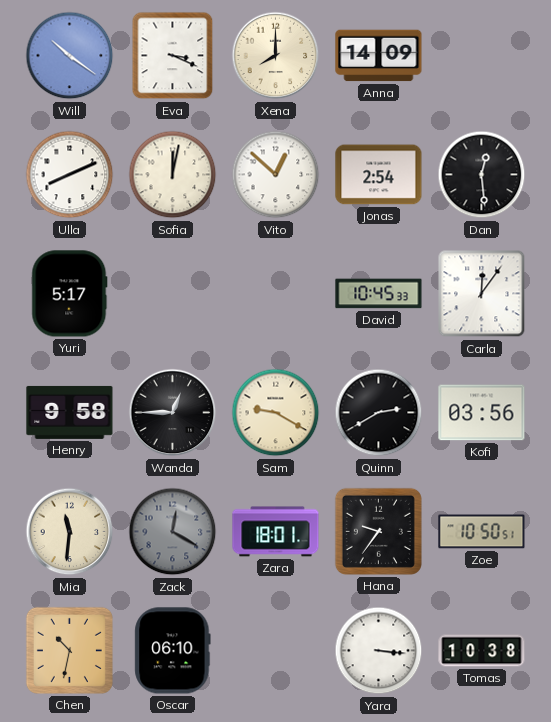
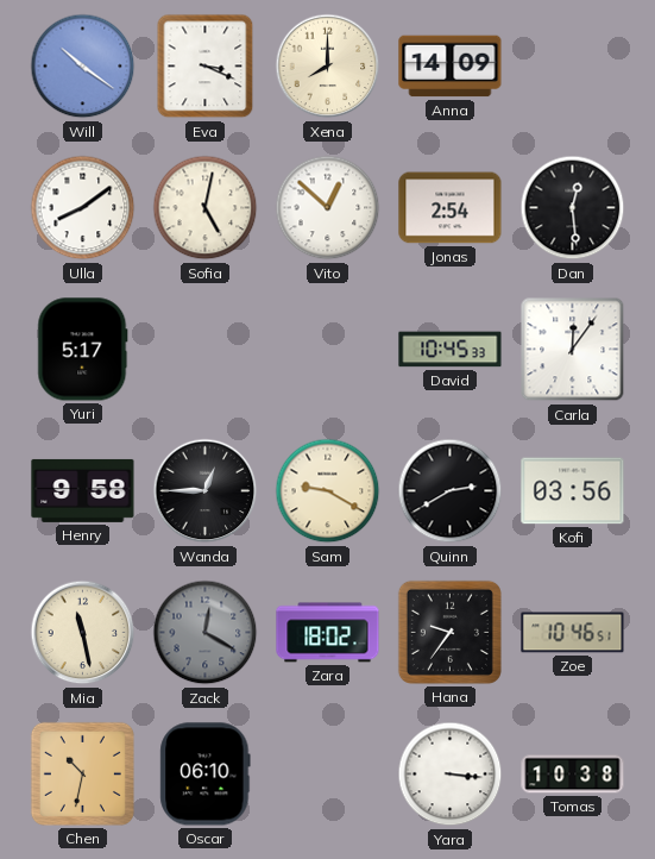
Ulla: 8:11 -> 8:09
Sofia: 12:02 -> 5:02
Mia: 11:31 -> 11:28
Zara: 18:01 -> 18:02
Zoe: 10:50 -> 10:46
